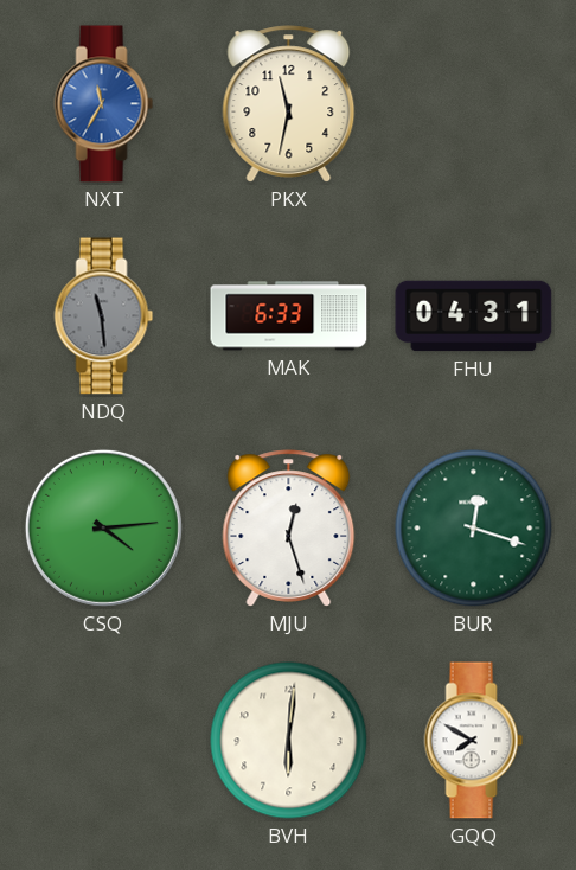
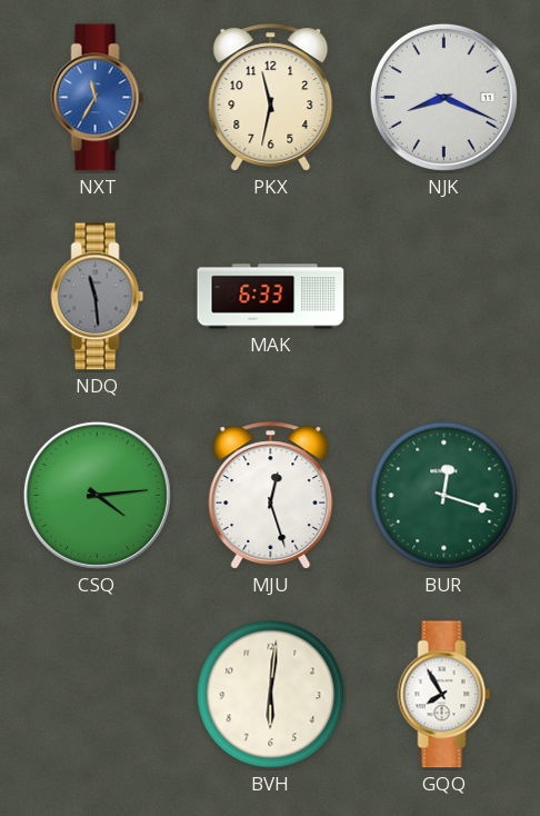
NJK: none -> 8:19
FHU: 04:31 -> none
GQQ: 7:50 -> 7:55
